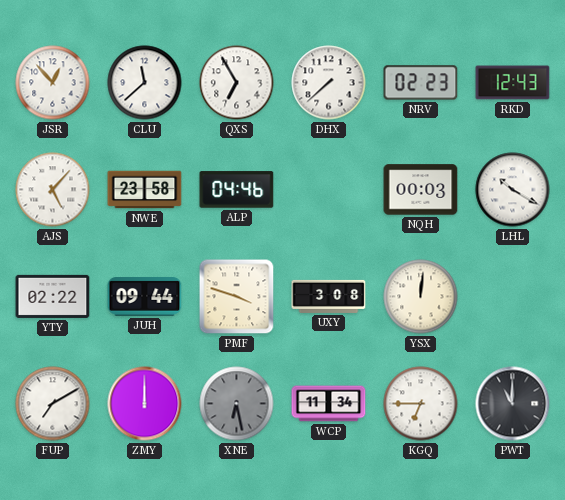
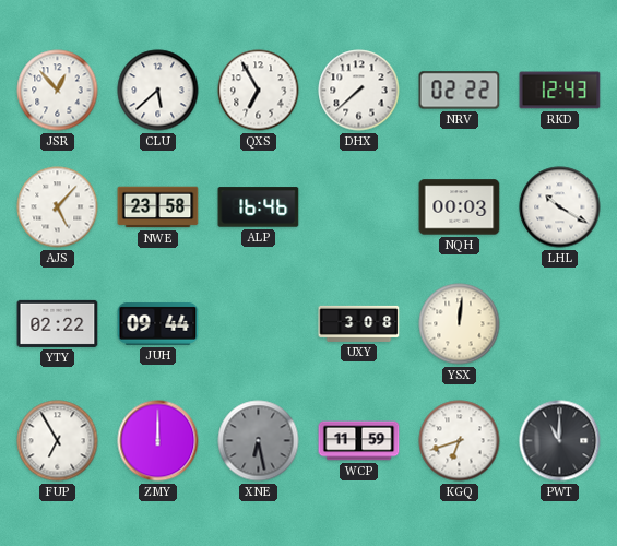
CLU: 11:38 -> 5:38
NRV: 02:23 -> 02:22
ALP: 04:46 -> 16:46
PMF: 3:48 -> none
FUP: 7:10 -> 6:55
WCP: 11:34 -> 11:59
KGQ: 6:45 -> 6:42
